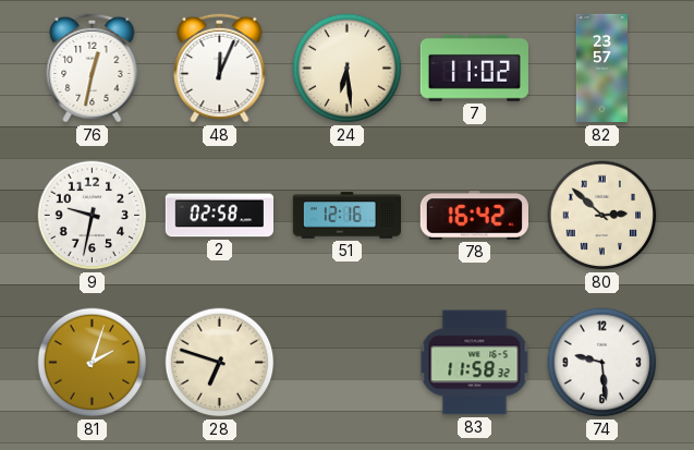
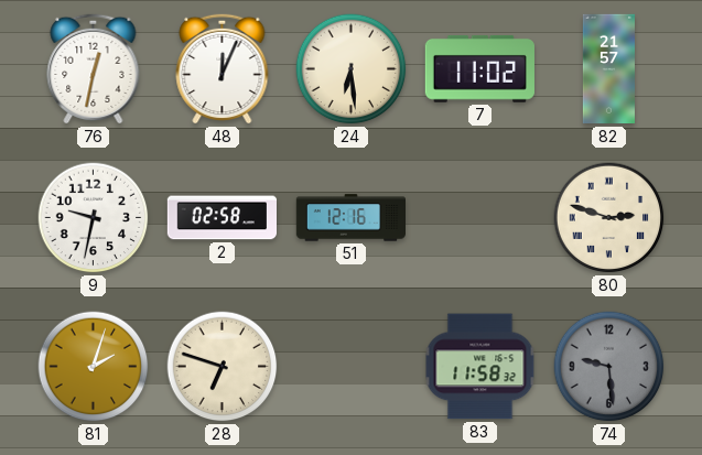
82: 23:57 -> 21:57
78: 16:42 -> none
80: 2:52 -> 2:48
74 dial: white -> grey
